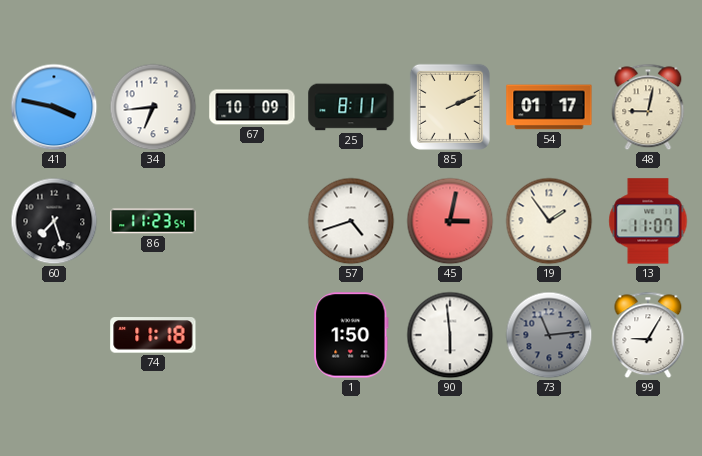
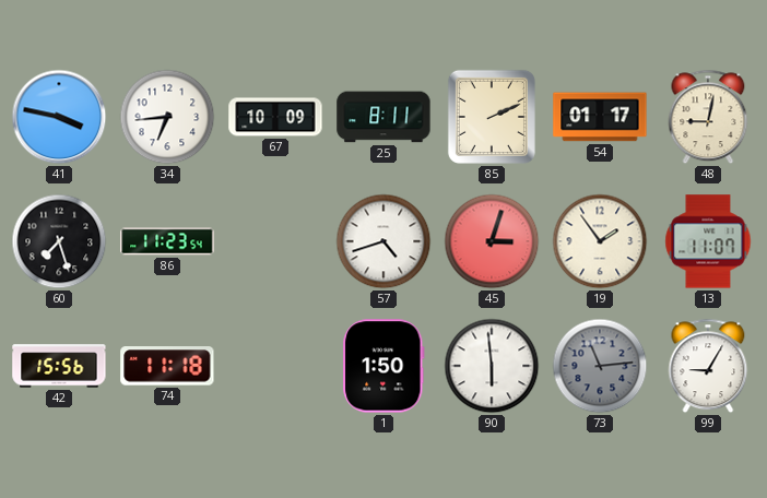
45: 3:02 -> 3:03
42: none -> 15:56
